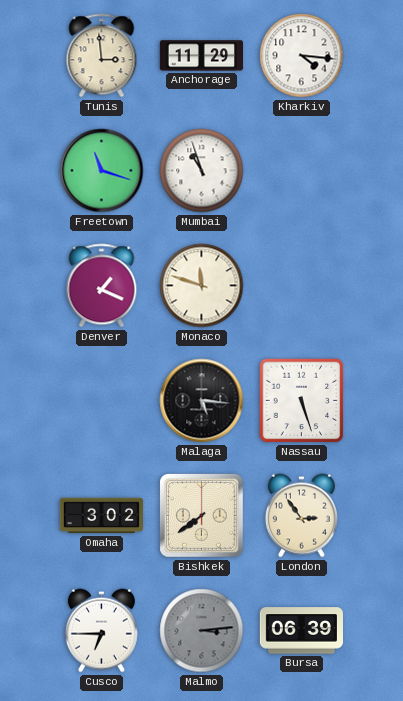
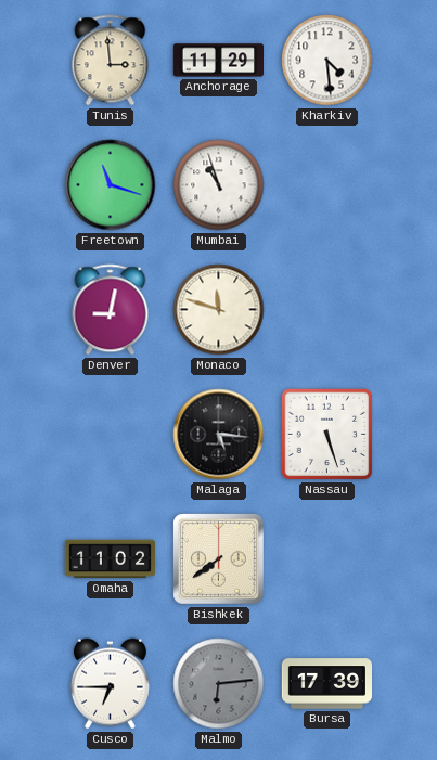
Kharkiv: 4:16 -> 4:29
Denver: 1:19 -> 9:02
Omaha: 3:02 -> 11:02
London: 2:54 -> none
Malmo: 3:14 -> 6:14
Bursa: 06:39 -> 17:39
